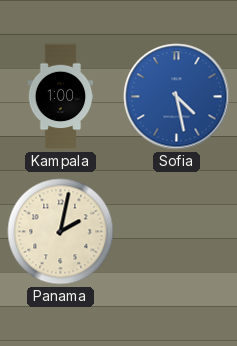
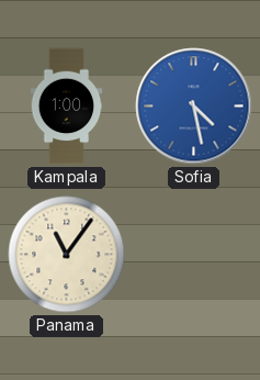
Panama: 2:02 -> 11:06
